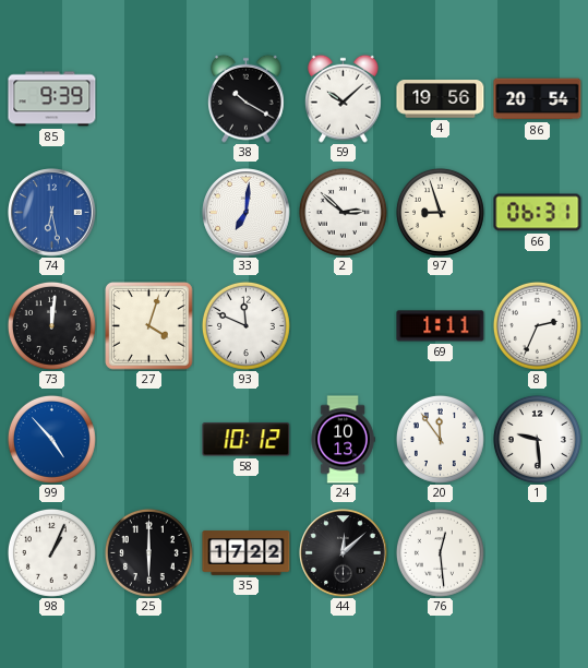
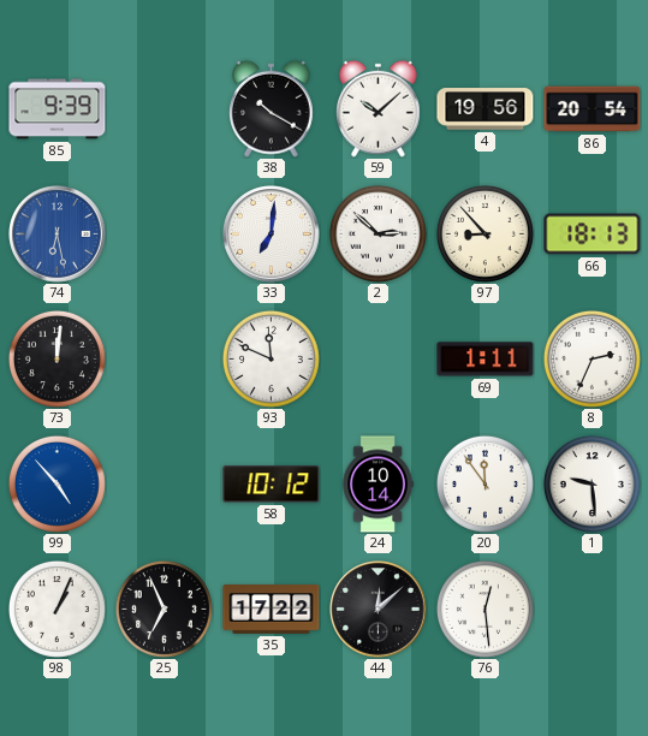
97: 8:57 -> 8:53
66: 06:31 -> 18:13
27: 4:03 -> none
24: 10:13 -> 10:14
25: 6:00 -> 6:56
